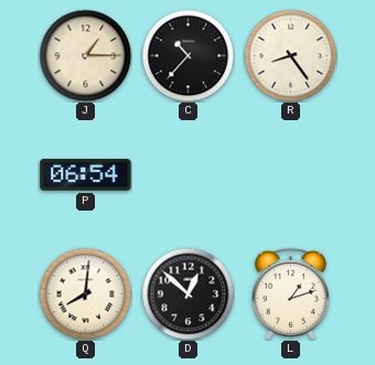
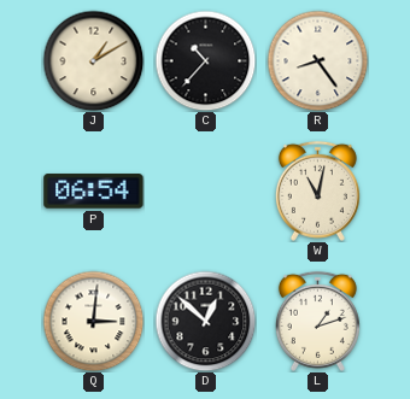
J: 1:15 -> 1:10
W: none -> 11:02
Q: 8:01 -> 3:01
